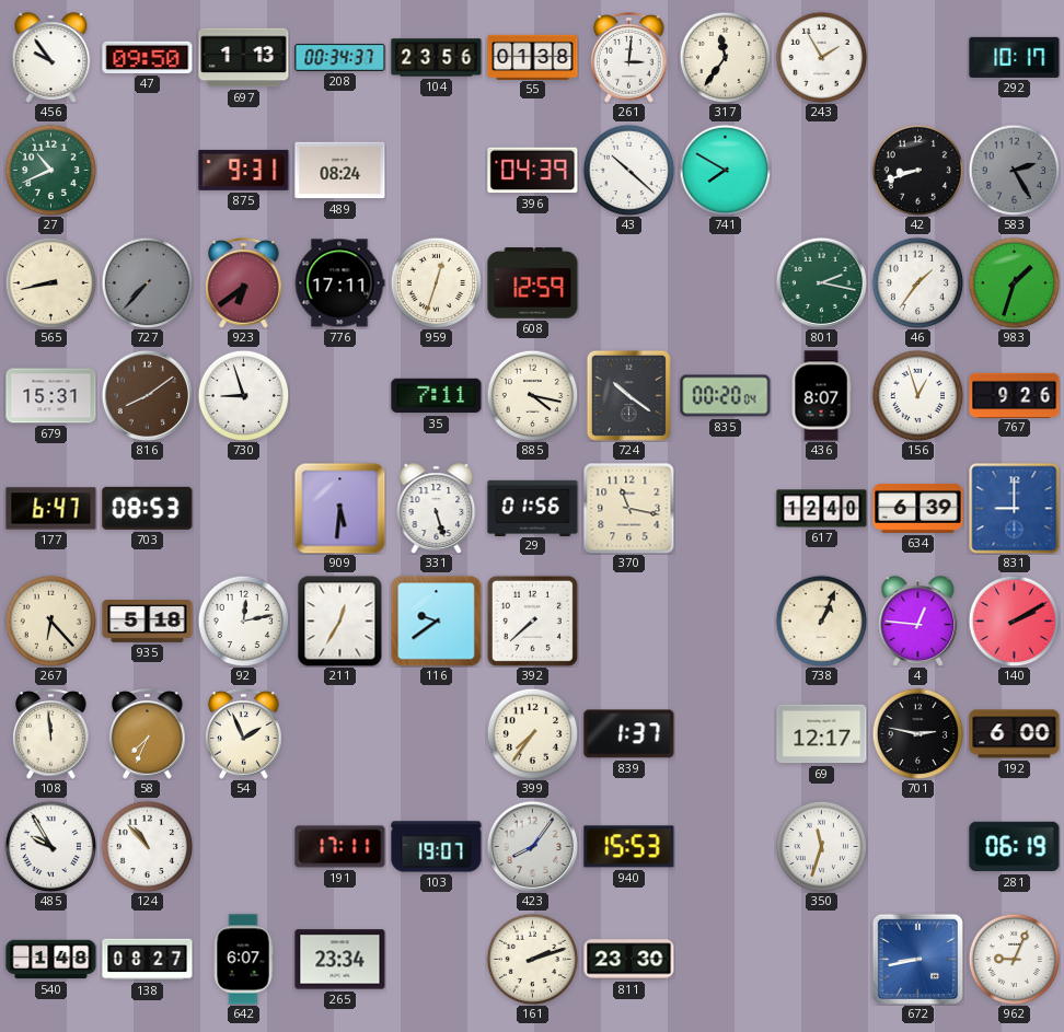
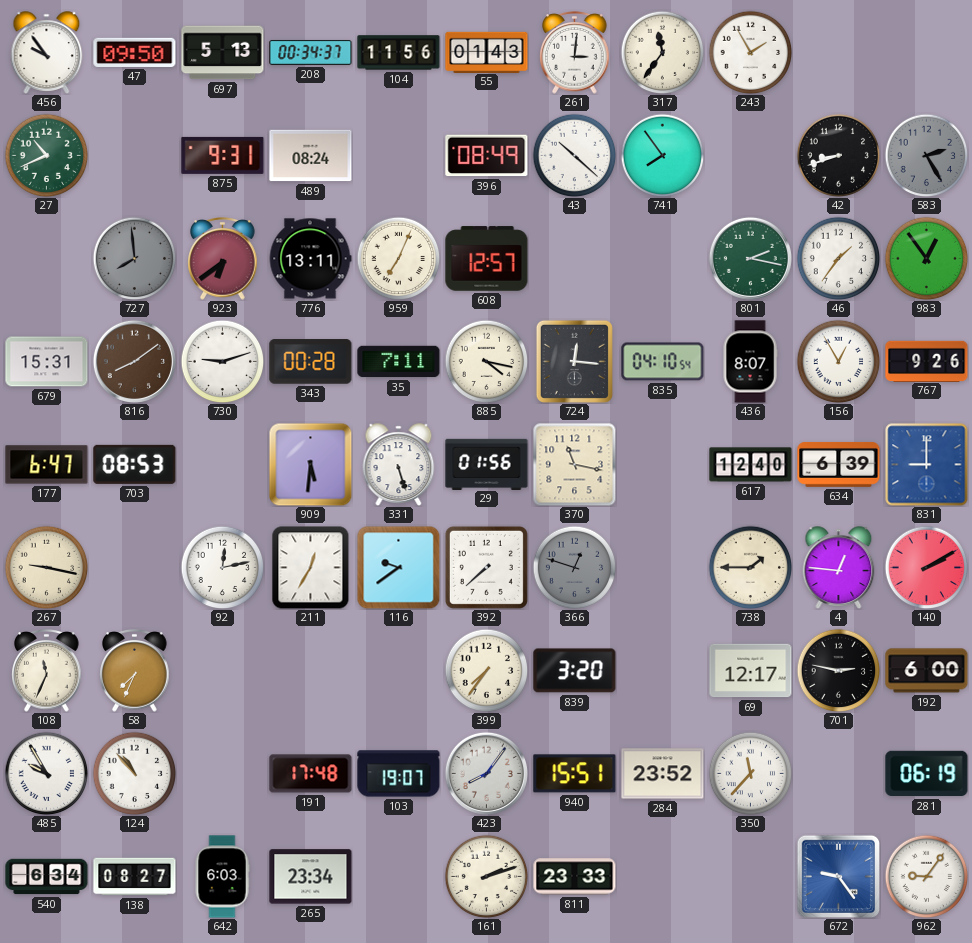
697: 1:13 -> 5:13
104: 23:56 -> 11:56
55: 01:38 -> 01:43
292: 10:17 -> none
396: 04:39 -> 08:49
741: 7:50 -> 7:54
565: 8:43 -> none
727: 7:37 -> 7:59
776: 17:11 -> 13:11
959: 12:33 -> 7:04
608: 12:59 -> 12:57
983: 1:33 -> 12:54
730: 8:57 -> 9:12
343: none -> 00:28
724: 10:21 -> 12:16
835: 00:20 -> 04:10
156: 12:57 -> 12:55
267: 6:23 -> 9:17
935: 5:18 -> none
366: none -> 12:48
738: 1:04 -> 1:45
108: 11:59 -> 11:34
54: 1:56 -> none
839: 1:37 -> 3:20
191: 17:11 -> 17:48
940: 15:53 -> 15:51
284: none -> 23:52
350: 11:33 -> 11:37
540: 1:48 -> 6:34
642: 6:07 -> 6:03
811: 23:30 -> 23:33
672: 8:43 -> 9:24
962: 9:04 -> 9:06
